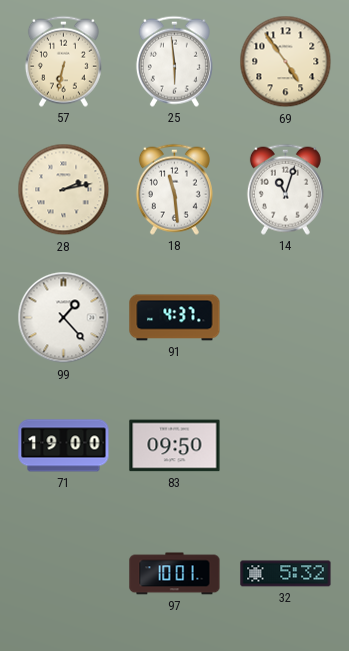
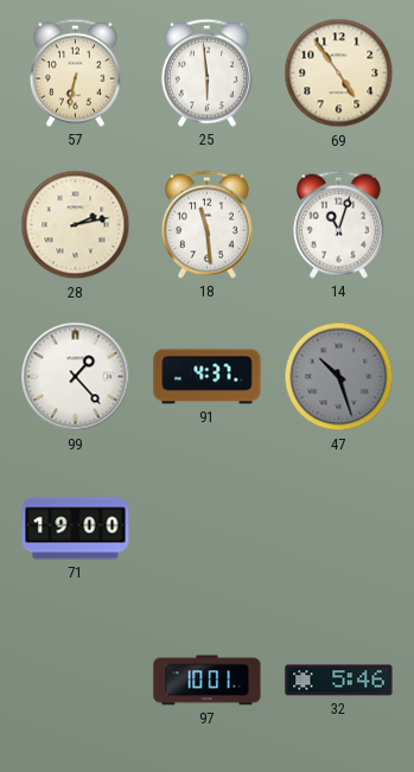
47: none -> 10:27
83: 09:50 -> none
32: 5:32 -> 5:46
